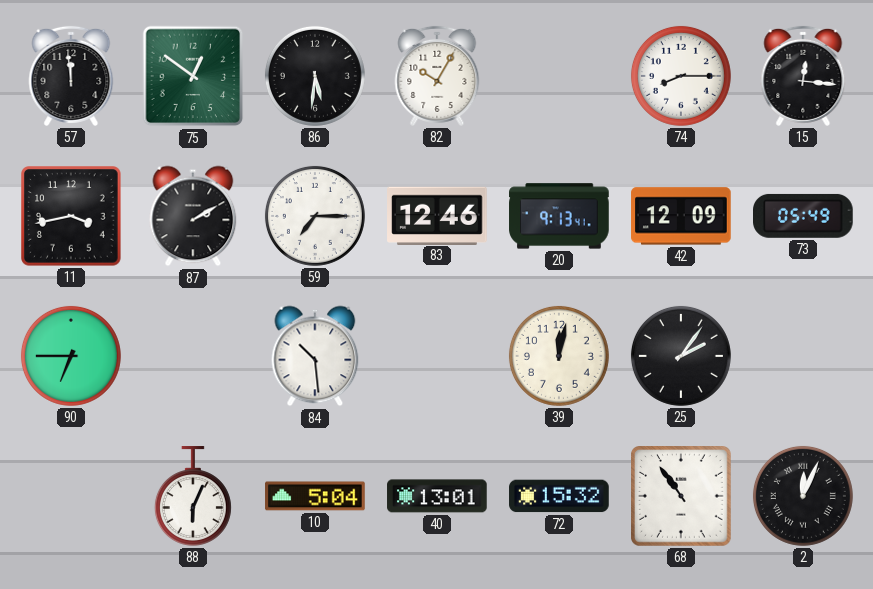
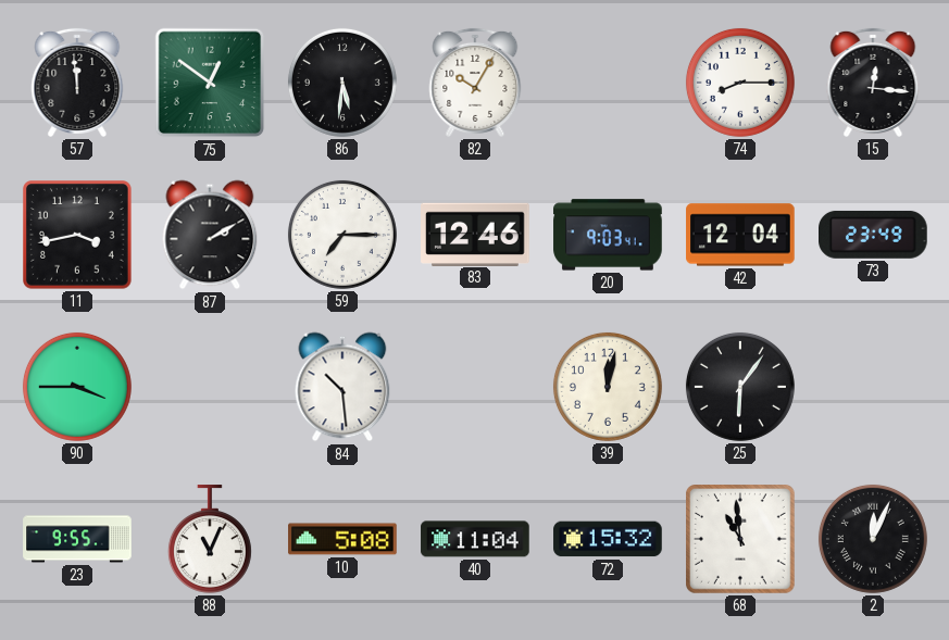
20: 9:13 -> 9:03
42: 12:09 -> 12:04
73: 05:49 -> 23:49
90: 6:45 -> 3:45
25: 2:06 -> 6:06
23: none -> 9:55
88: 6:04 -> 11:04
10: 5:04 -> 5:08
40: 13:01 -> 11:04
68: 10:54 -> 10:59
